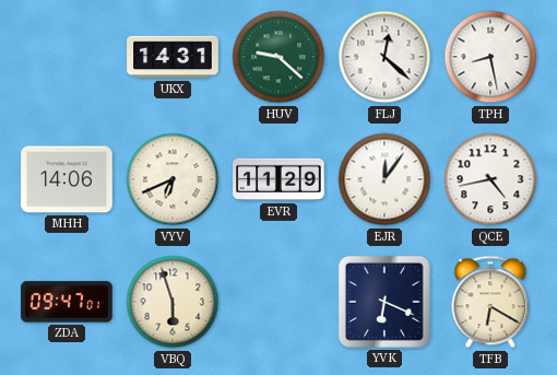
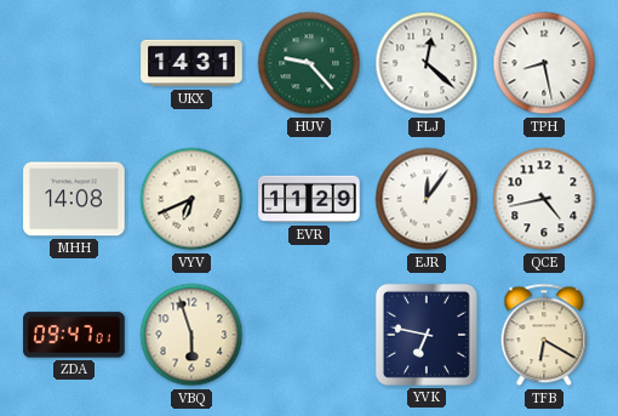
HUV: 9:22 -> 9:23
MHH: 14:06 -> 14:08
YVK: 6:19 -> 6:47
